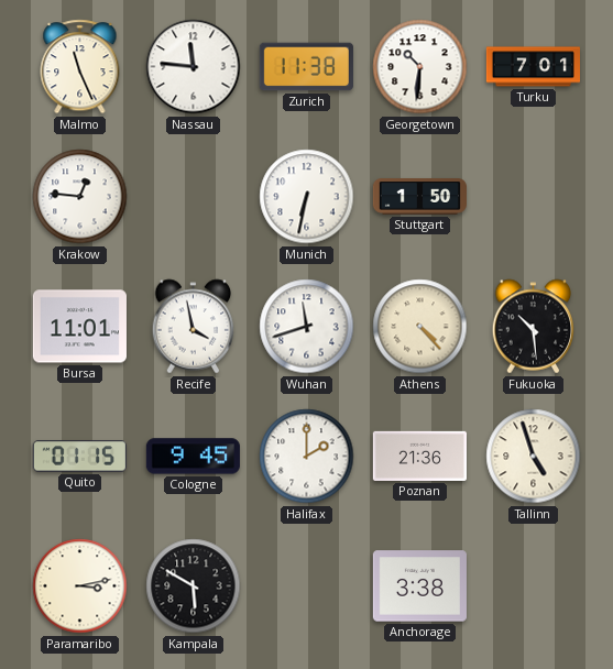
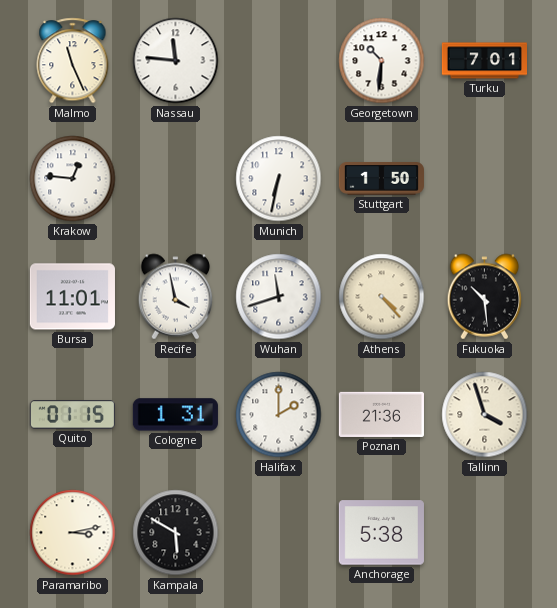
Zurich: 11:38 -> none
Cologne: 9:45 -> 1:31
Tallinn: 4:57 -> 3:57
Anchorage: 3:38 -> 5:38
